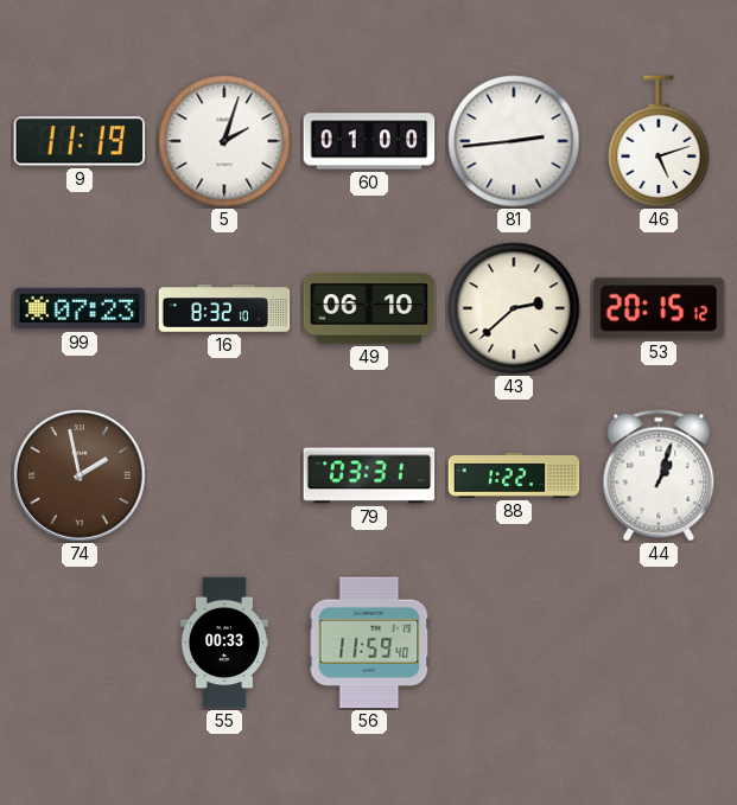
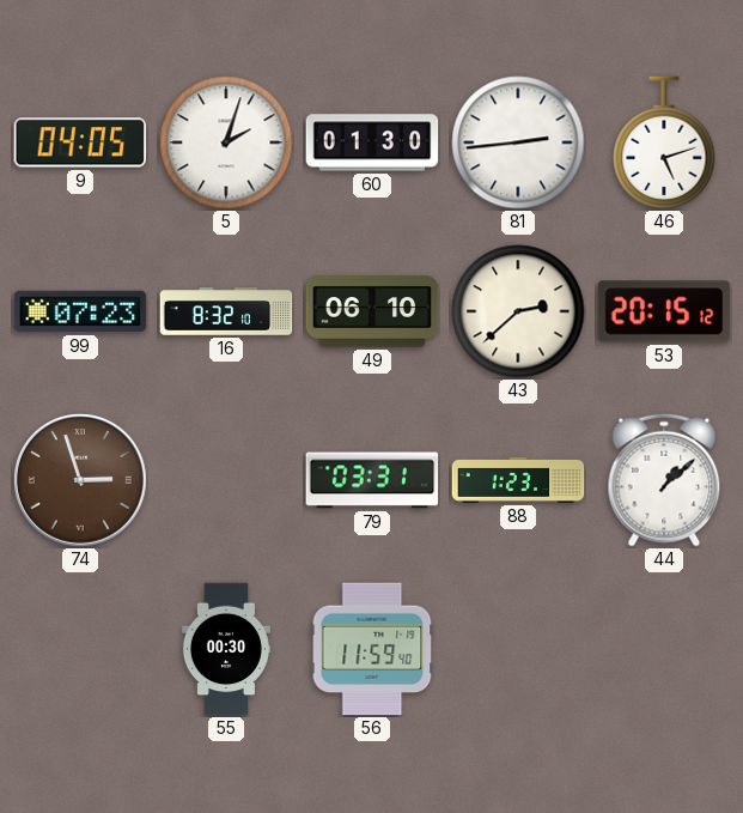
9: 11:19 -> 04:05
60: 01:00 -> 01:30
74: 1:58 -> 2:57
88: 1:22 -> 1:23
44: 1:03 -> 1:08
55: 00:33 -> 00:30
